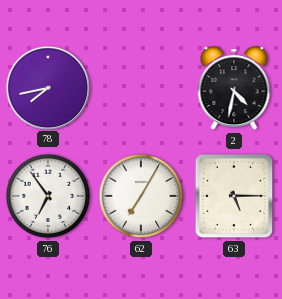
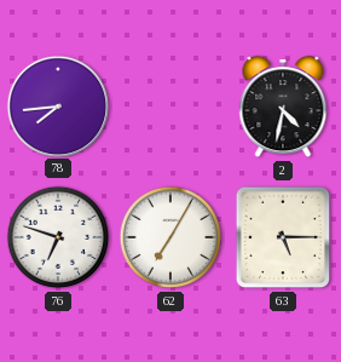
78: 7:43 -> 7:44
76: 6:54 -> 6:48
